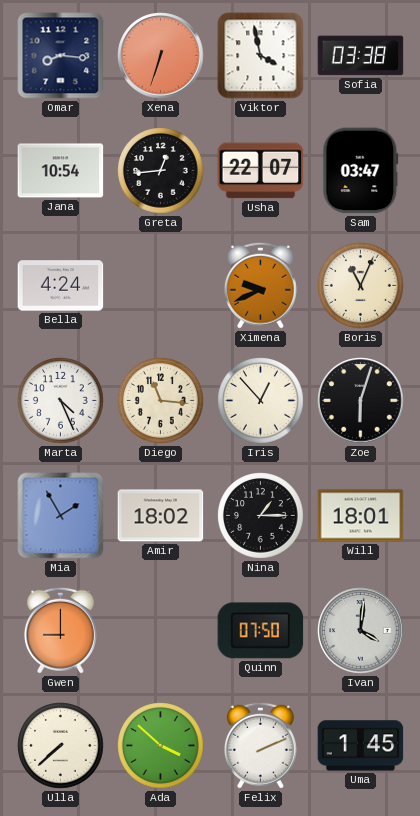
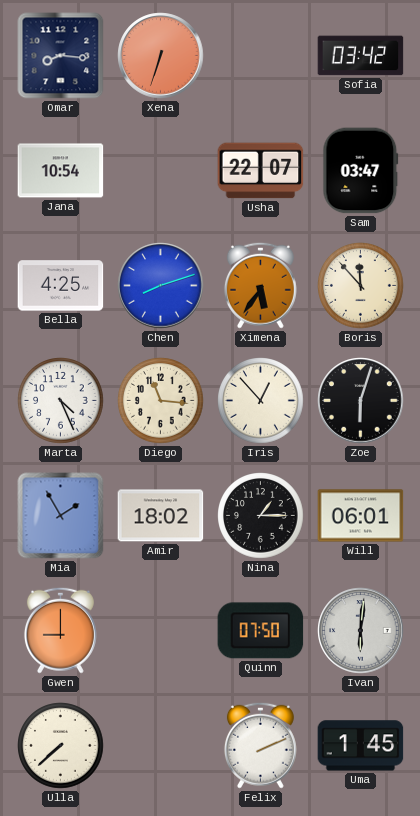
Viktor: 3:58 -> none
Sofia: 03:38 -> 03:42
Greta: 12:44 -> none
Bella: 4:24 -> 4:25
Chen: none -> 8:12
Ximena: 9:41 -> 5:36
Boris: 11:04 -> 11:53
Will: 18:01 -> 06:01
Ivan: 4:01 -> 6:01
Ada: 3:52 -> none
